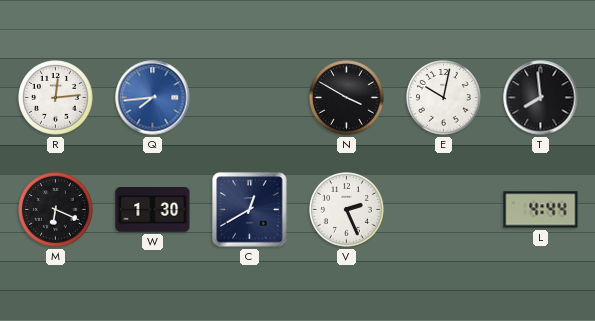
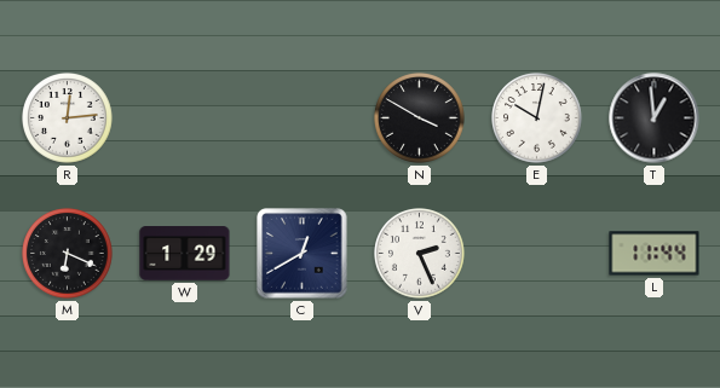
Q: 7:44 -> none
T: 7:59 -> 12:59
W: 1:30 -> 1:29
L: 4:44 -> 11:44
